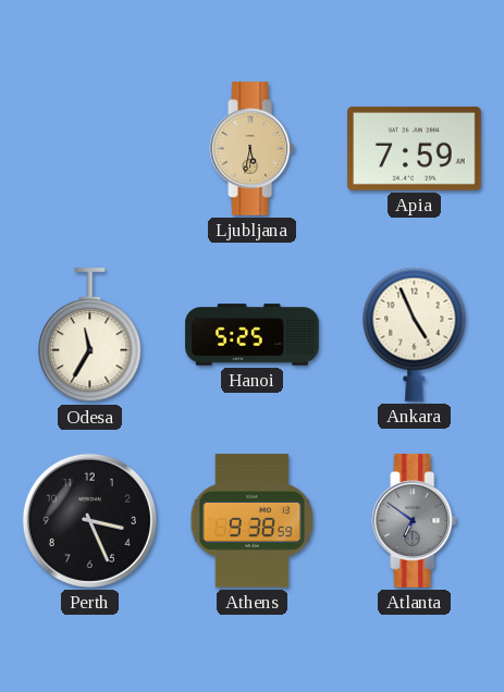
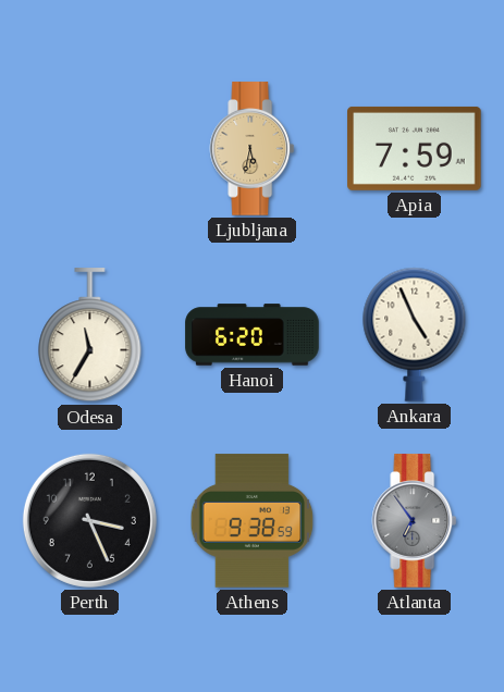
Hanoi: 5:25 -> 6:20
Atlanta: 6:51 -> 6:54
